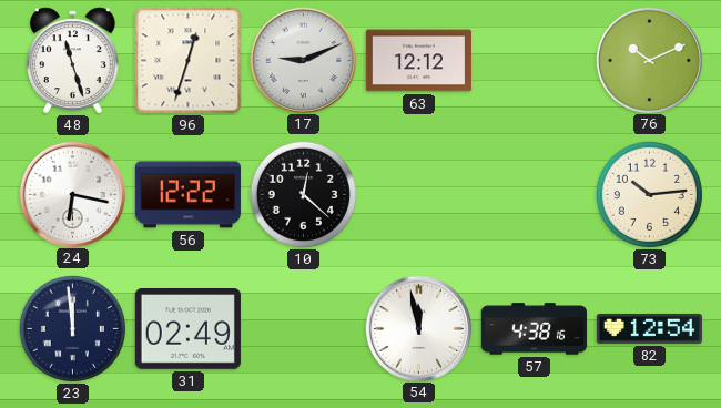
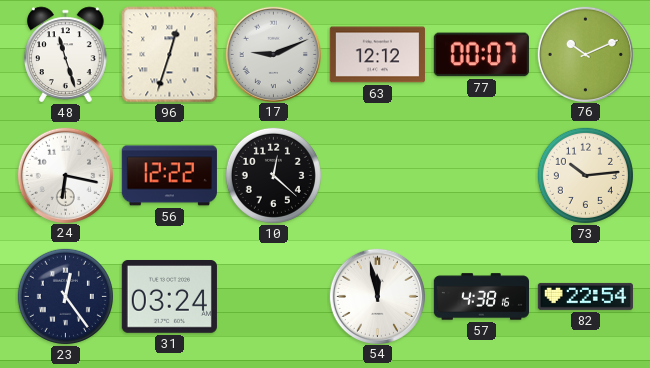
77: none -> 00:07
23: 11:59 -> 12:24
31: 02:49 -> 03:24
82: 12:54 -> 22:54
